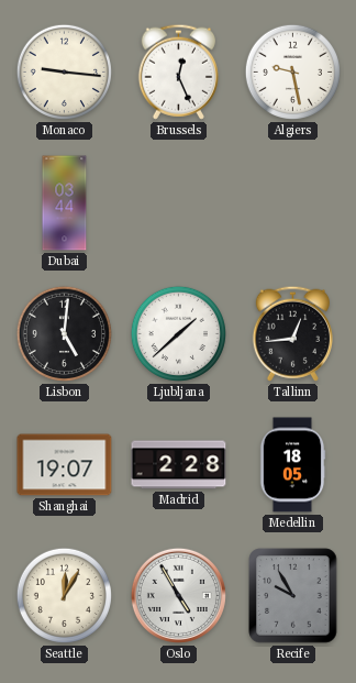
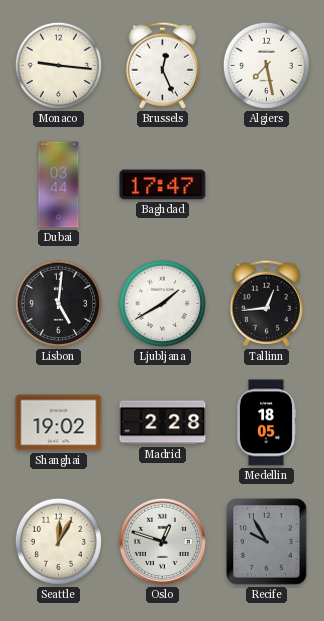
Algiers: 9:28 -> 7:28
Baghdad: none -> 17:47
Ljubljana: 1:38 -> 1:40
Shanghai: 19:07 -> 19:02
Oslo: 4:55 -> 12:48
